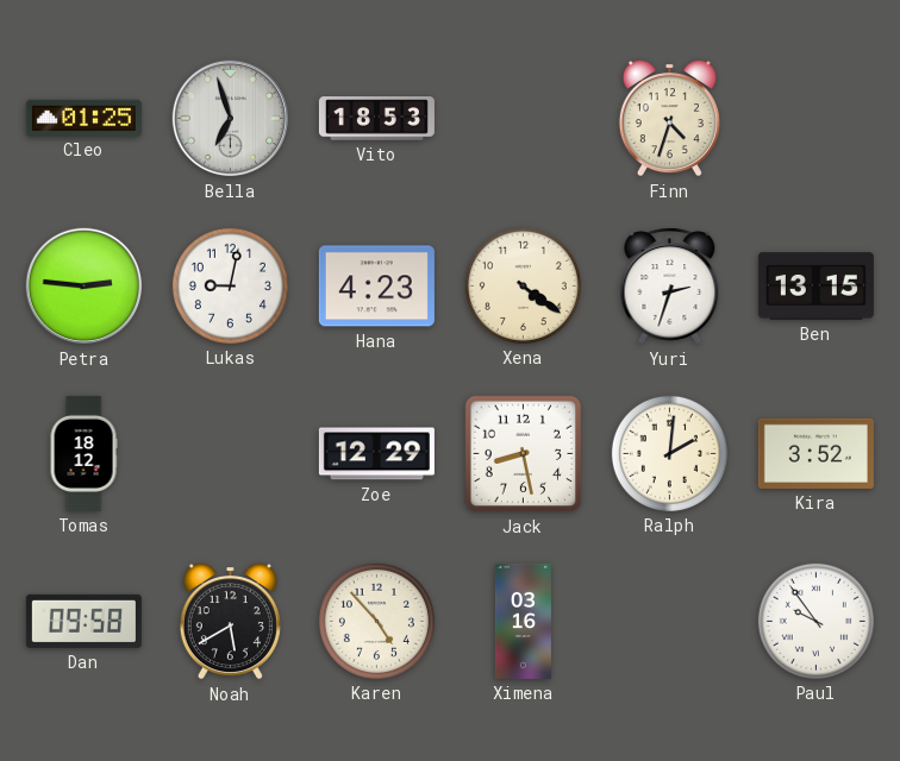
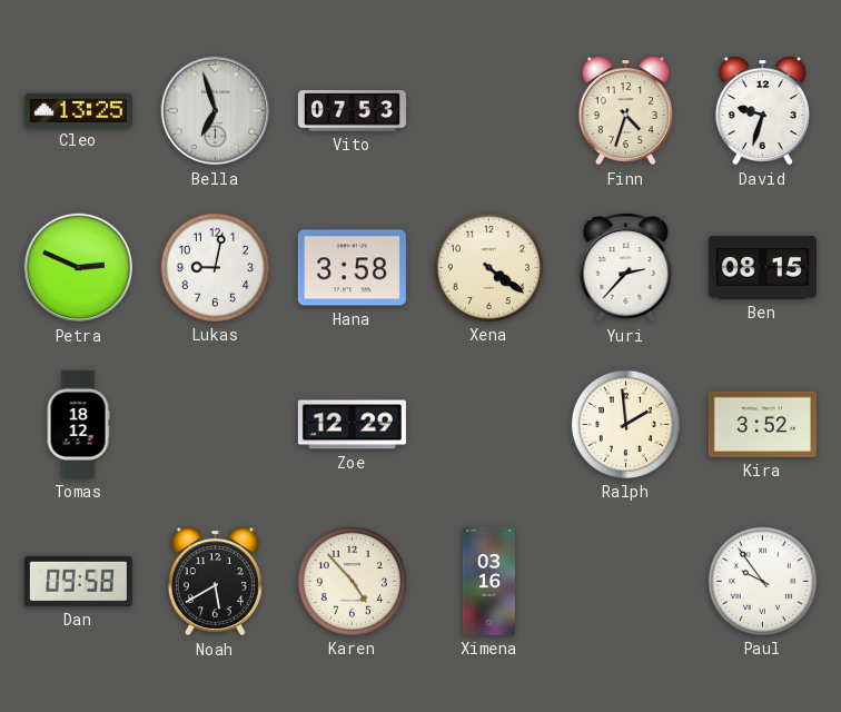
Cleo: 01:25 -> 13:25
Vito: 18:53 -> 07:53
David: none -> 9:33
Petra: 2:46 -> 2:49
Hana: 4:23 -> 3:58
Yuri: 2:33 -> 2:37
Ben: 13:15 -> 08:15
Jack: 8:28 -> none
Ralph: 2:01 -> 1:59
